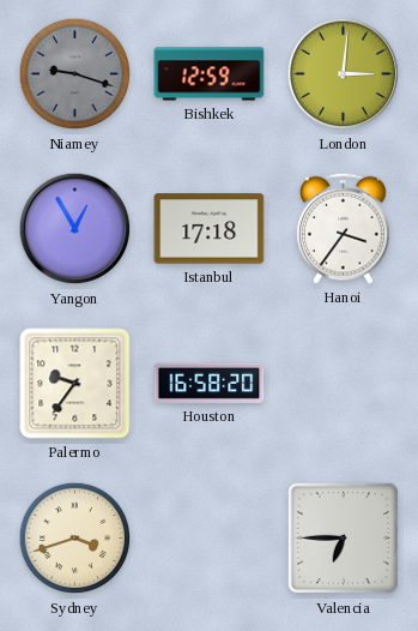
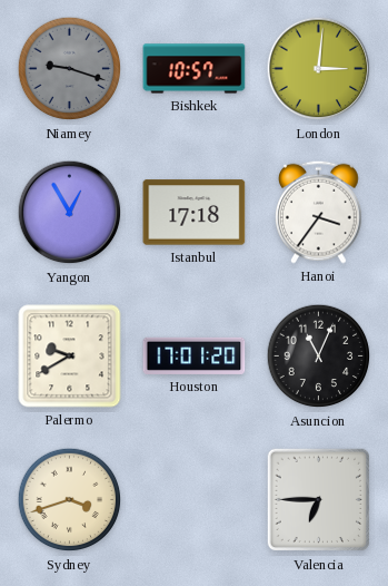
Bishkek: 12:59 -> 10:57
Palermo: 9:36 -> 9:40
Houston: 16:58 -> 17:01
Asuncion: none -> 11:04
